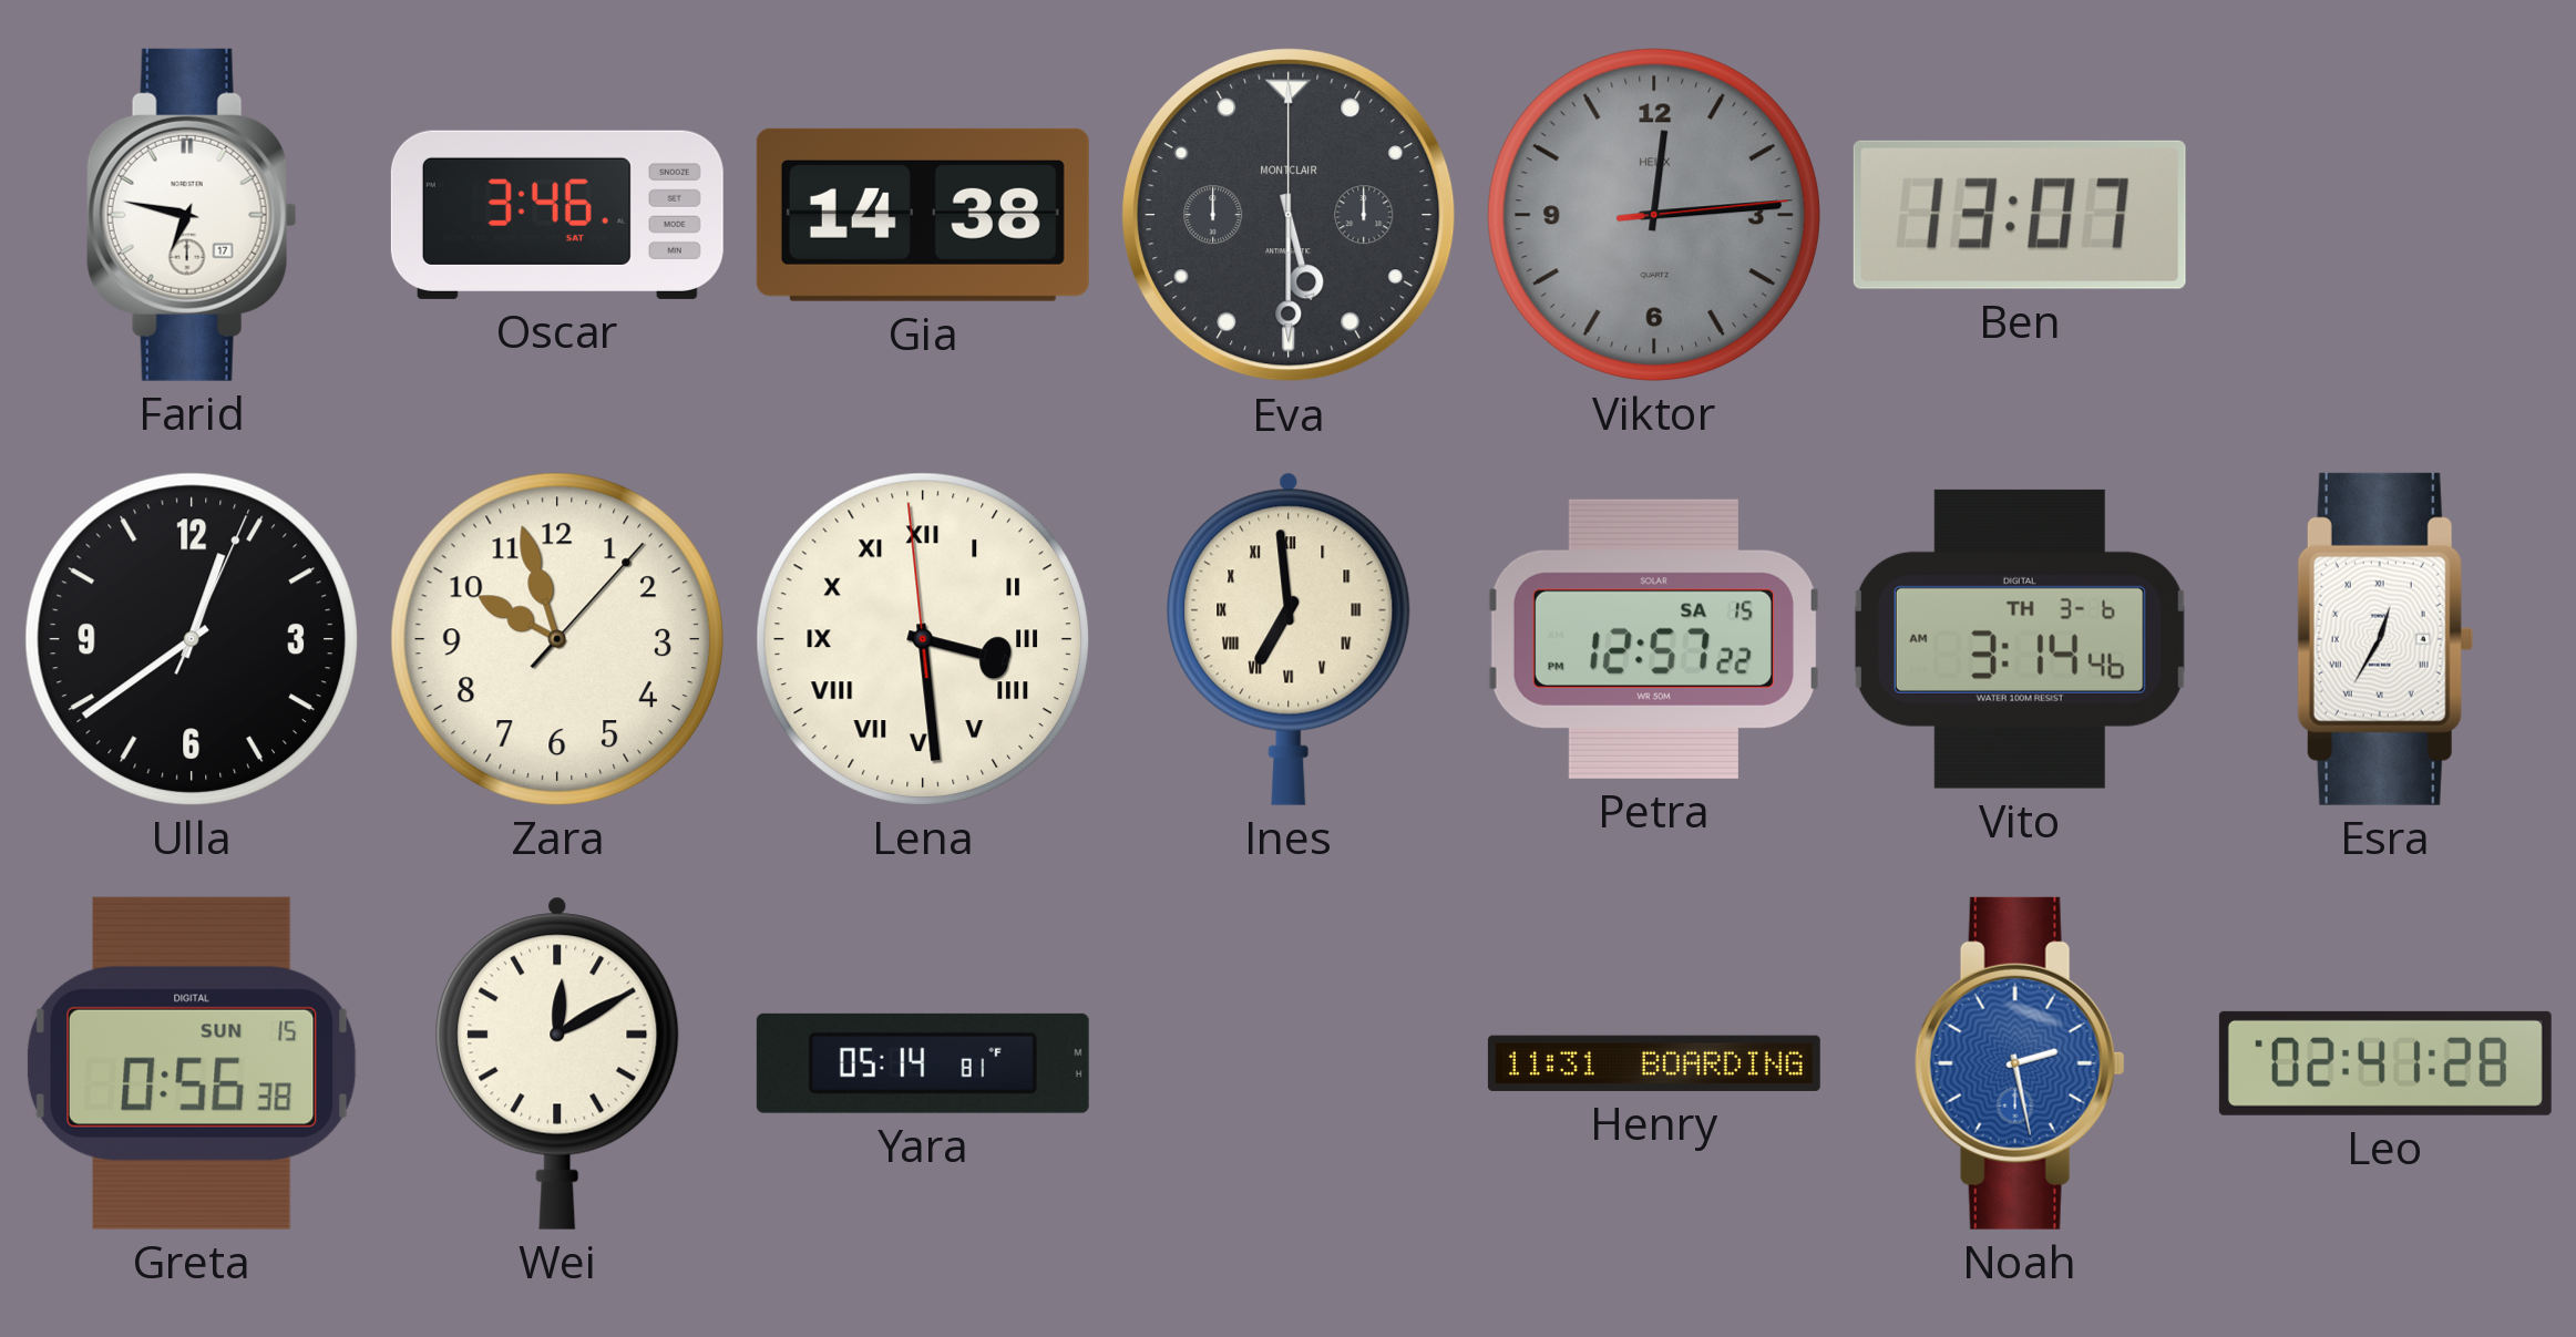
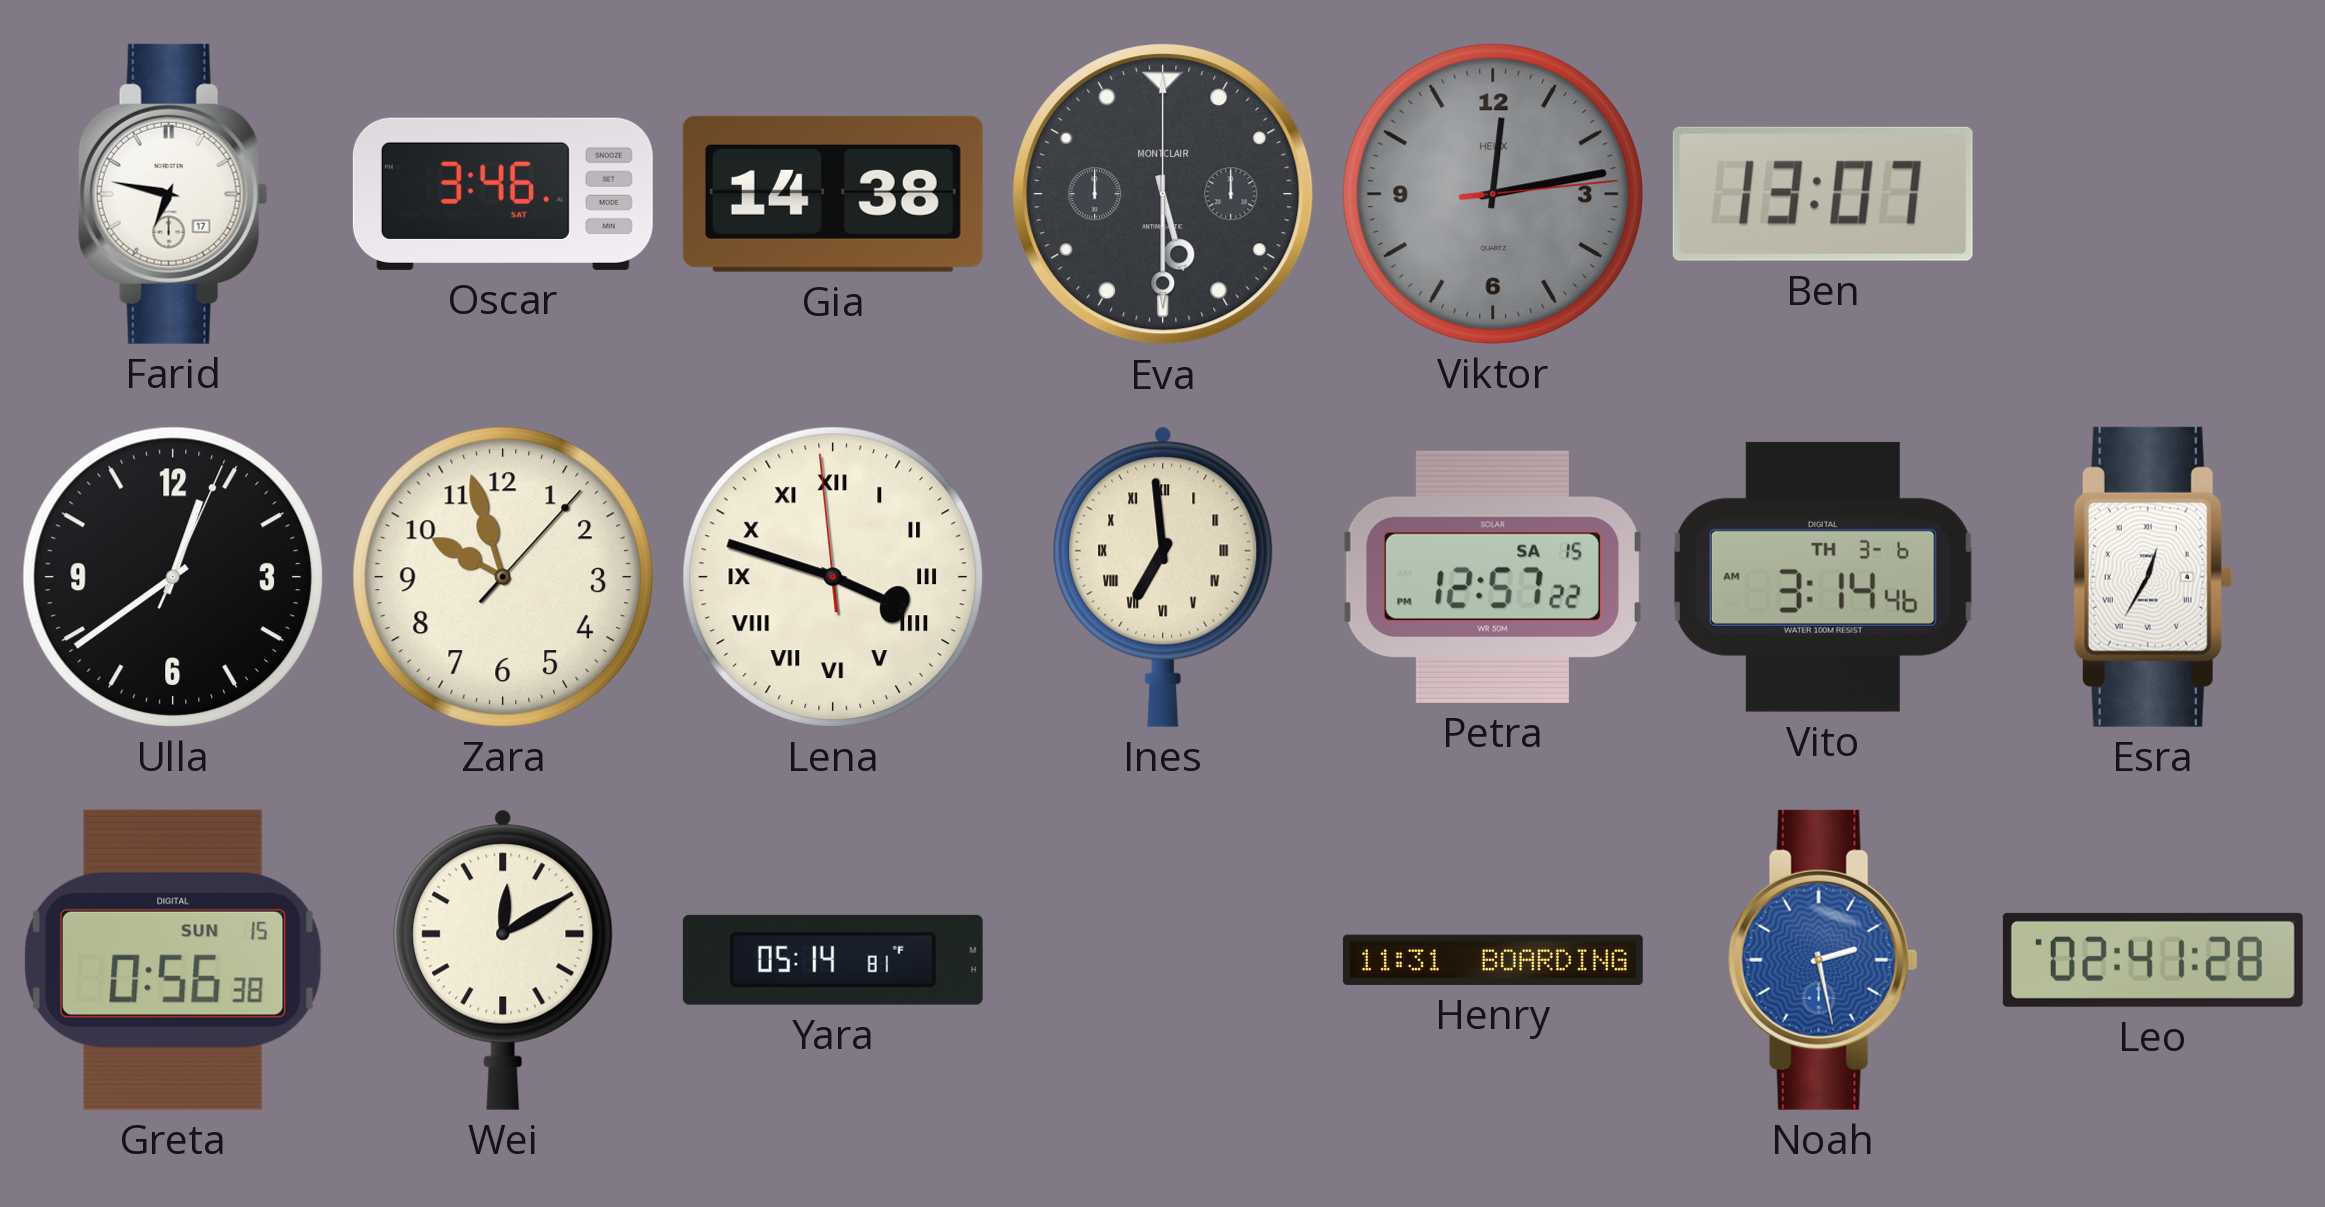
Viktor: 12:14 -> 12:13
Lena: 3:28 -> 3:47
